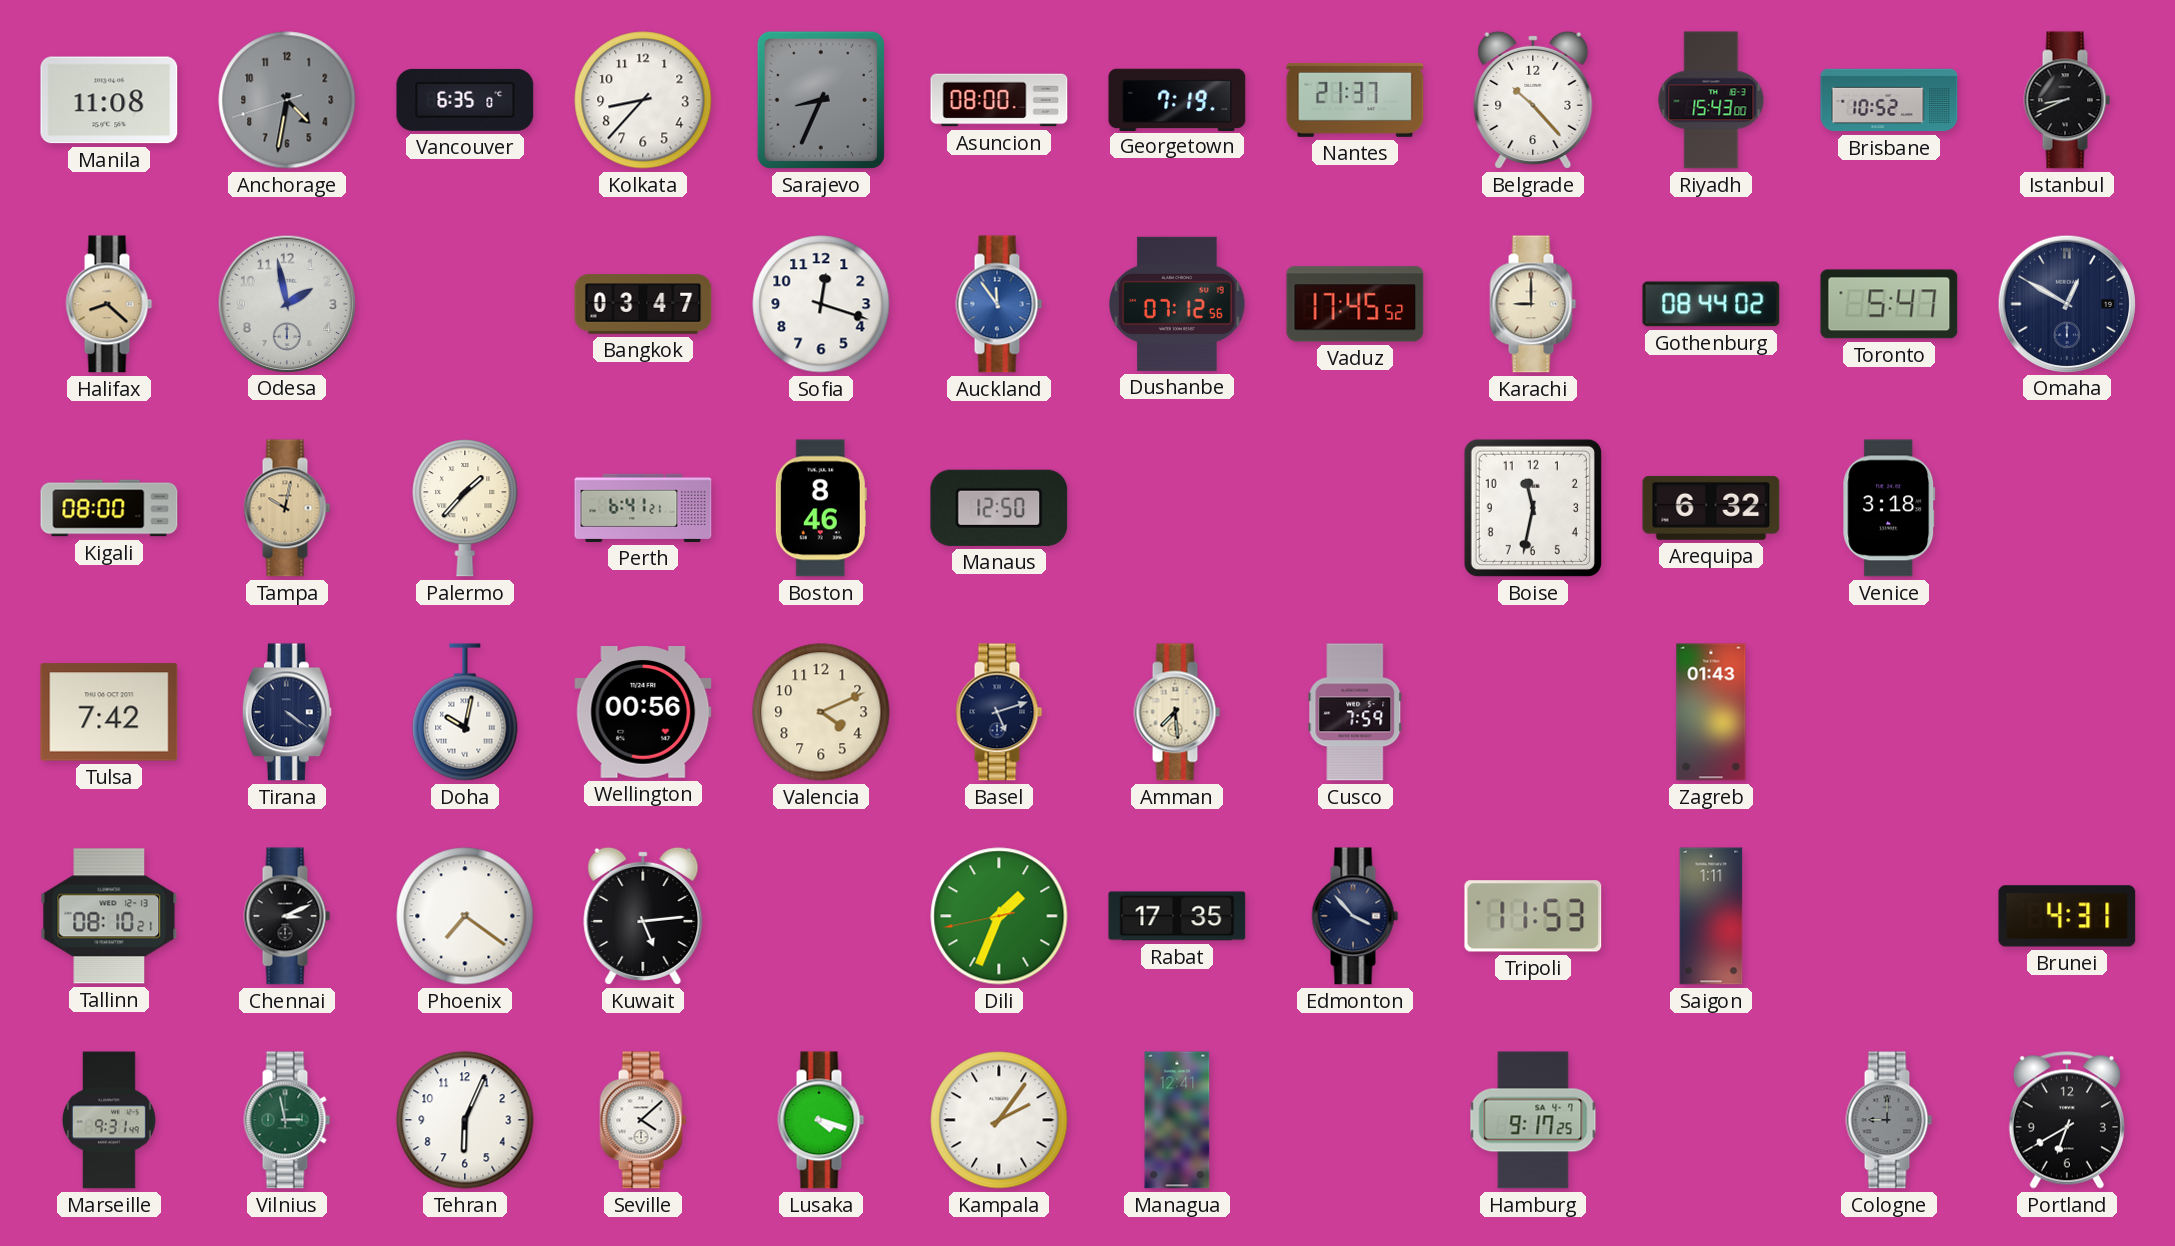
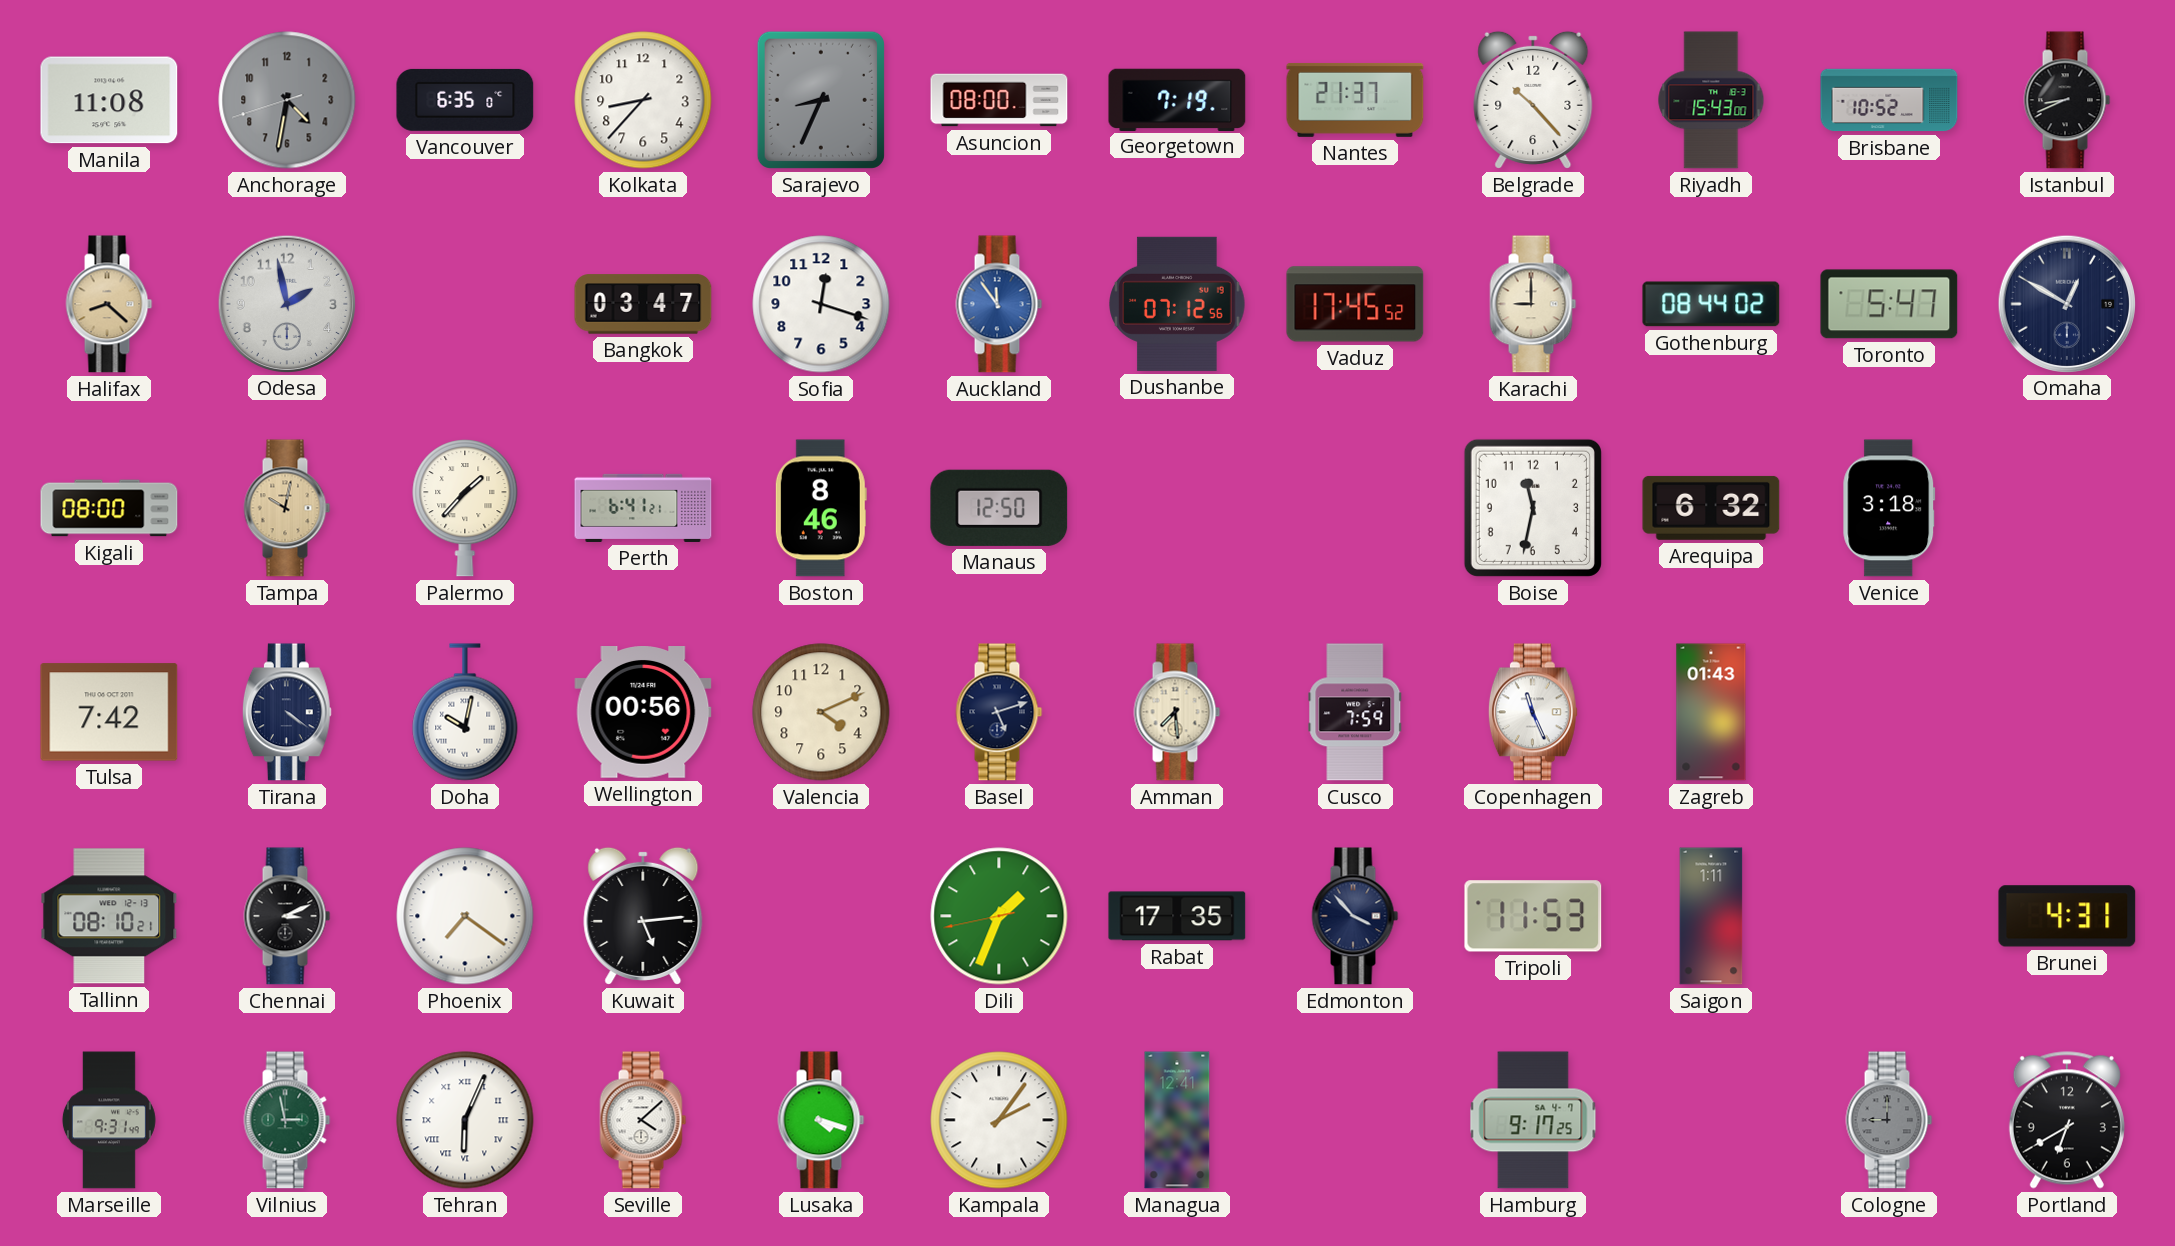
Copenhagen: none -> 11:26
Tehran numerals: Arabic -> Roman
